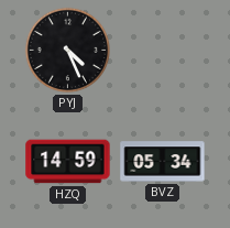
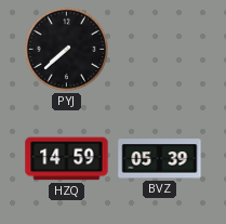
PYJ: 4:26 -> 7:38
BVZ: 05:34 -> 05:39
